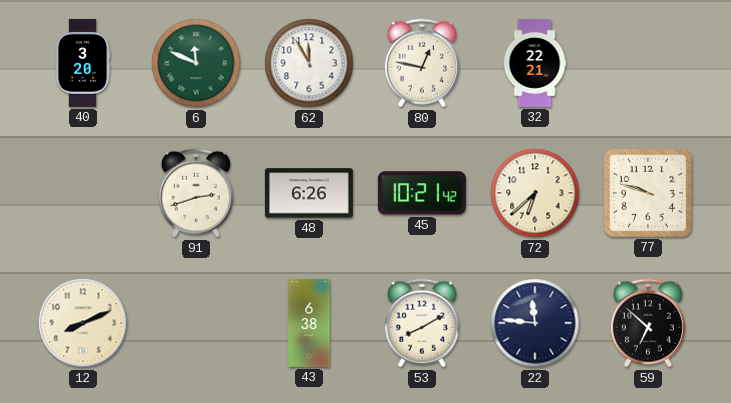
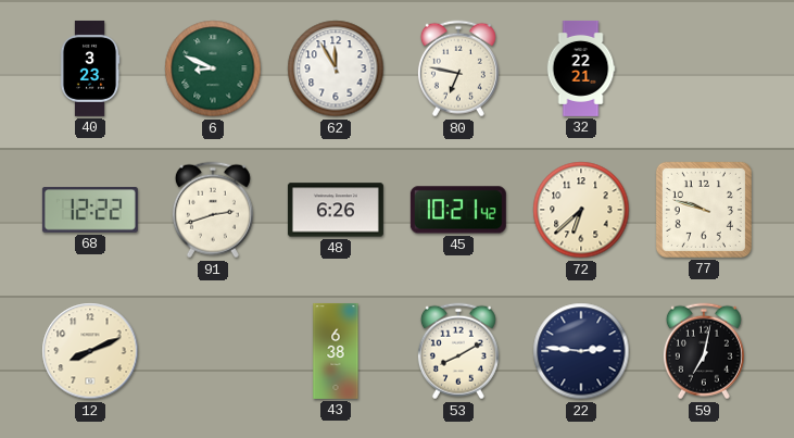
40: 3:20 -> 3:23
6: 11:49 -> 8:49
80: 12:47 -> 6:47
68: none -> 12:22
22: 11:46 -> 2:46
59: 6:52 -> 7:02
